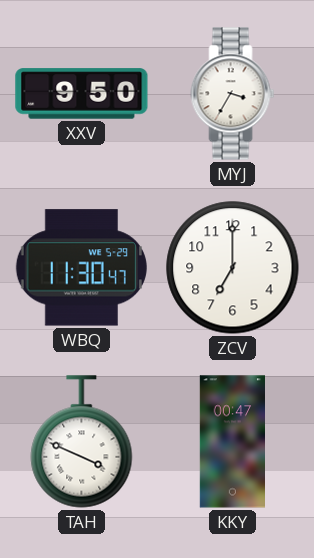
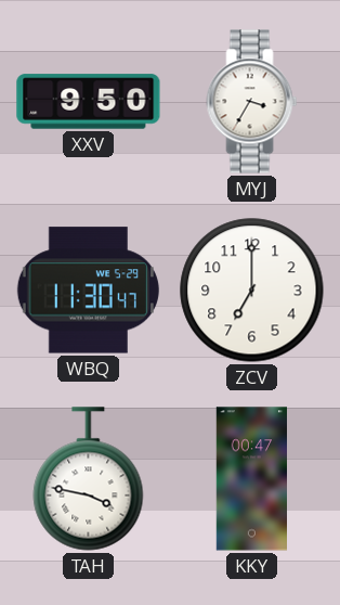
TAH: 3:49 -> 3:47
